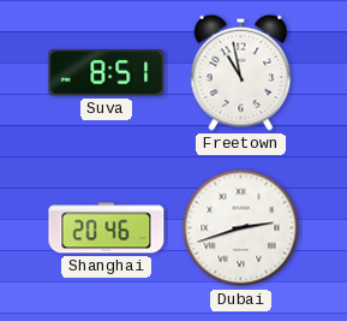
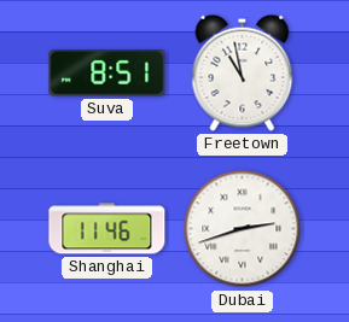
Shanghai: 20:46 -> 11:46
